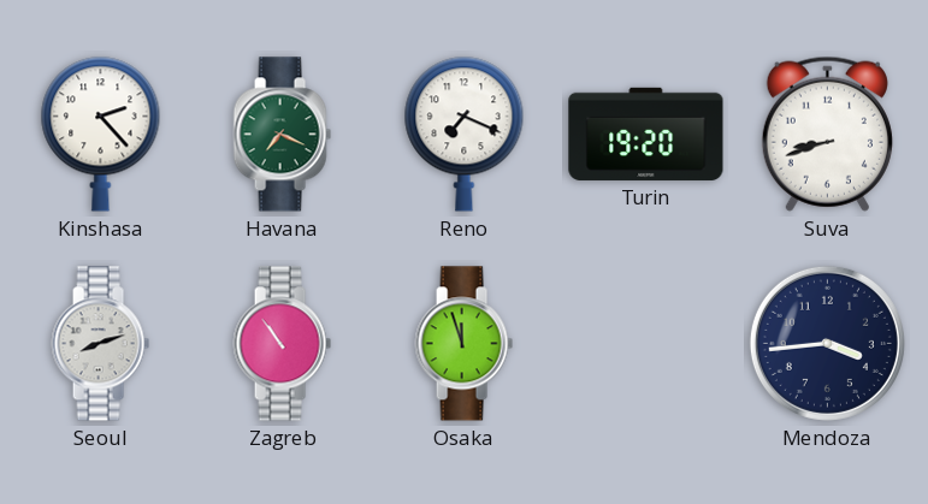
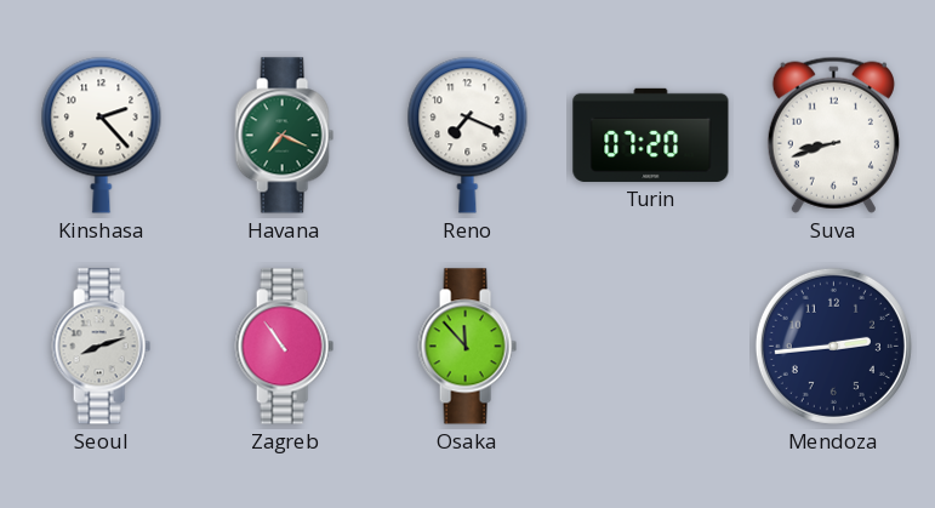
Turin: 19:20 -> 07:20
Osaka: 11:57 -> 11:53
Mendoza: 3:44 -> 2:44
